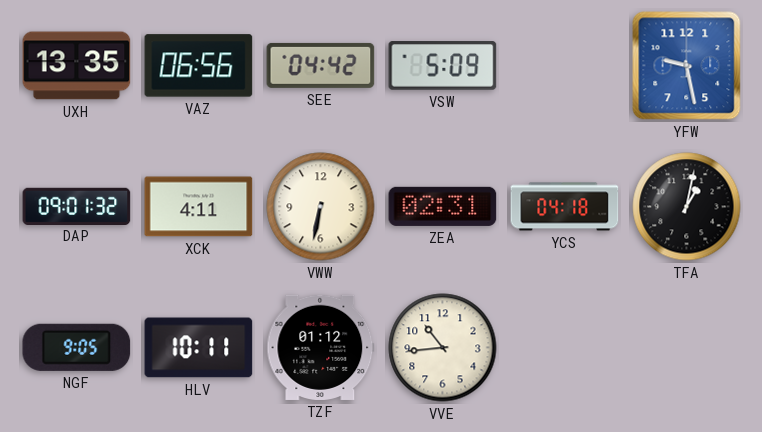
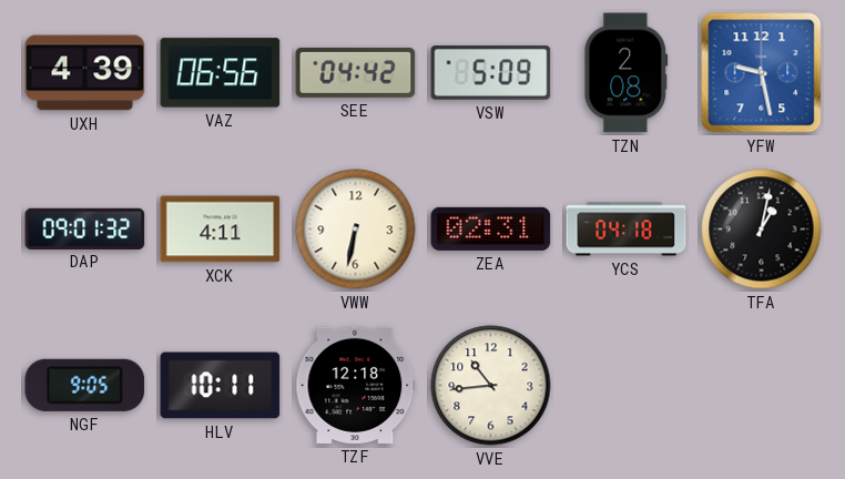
UXH: 13:35 -> 4:39
TZN: none -> 2:08
TZF: 01:12 -> 12:18
